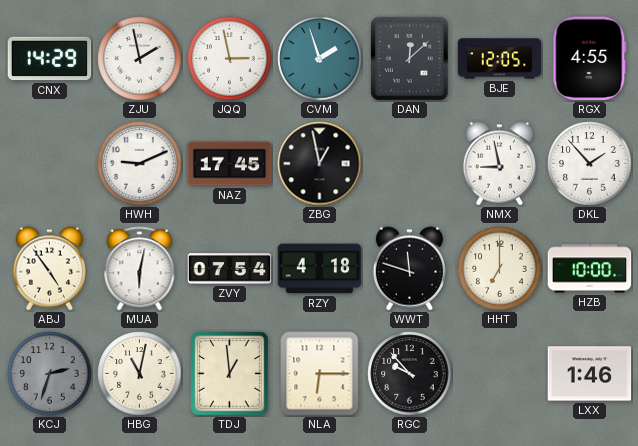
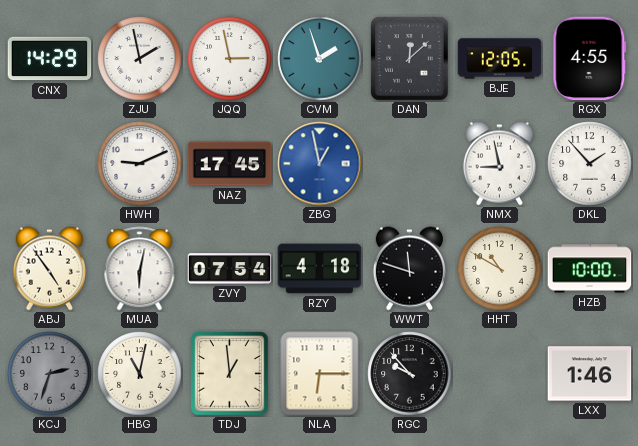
ZBG dial: black -> blue
HHT: 7:00 -> 10:50
